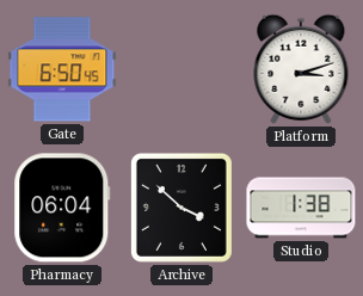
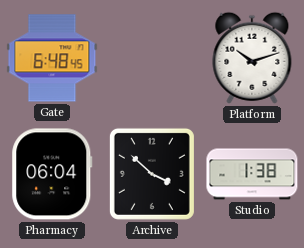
Gate: 6:50 -> 6:48
Platform: 3:12 -> 10:12
